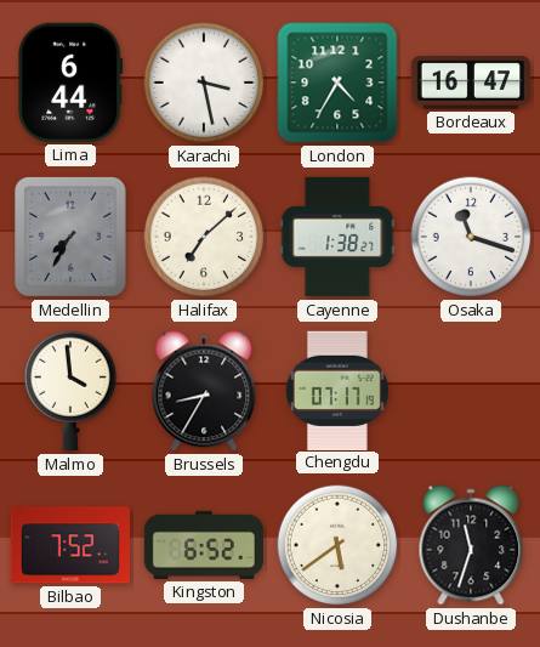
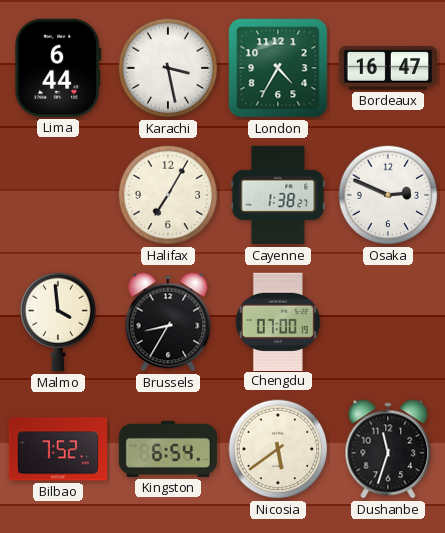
Medellin: 7:35 -> none
Halifax: 7:08 -> 7:05
Osaka: 11:18 -> 2:49
Chengdu: 07:17 -> 07:00
Kingston: 6:52 -> 6:54
